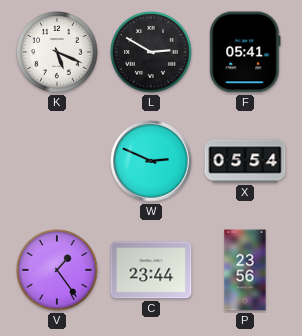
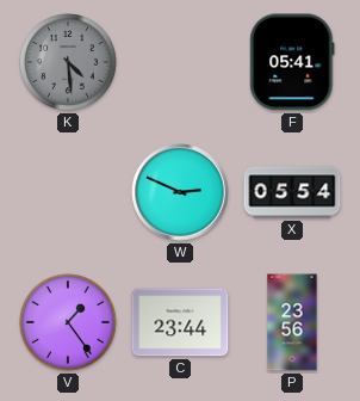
K: 5:19 -> 4:29
K dial: white -> grey
L: 2:50 -> none
